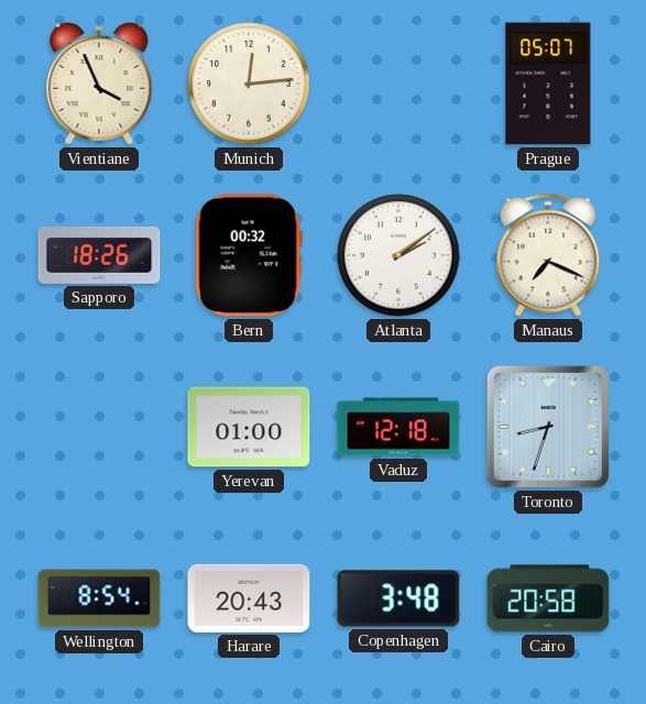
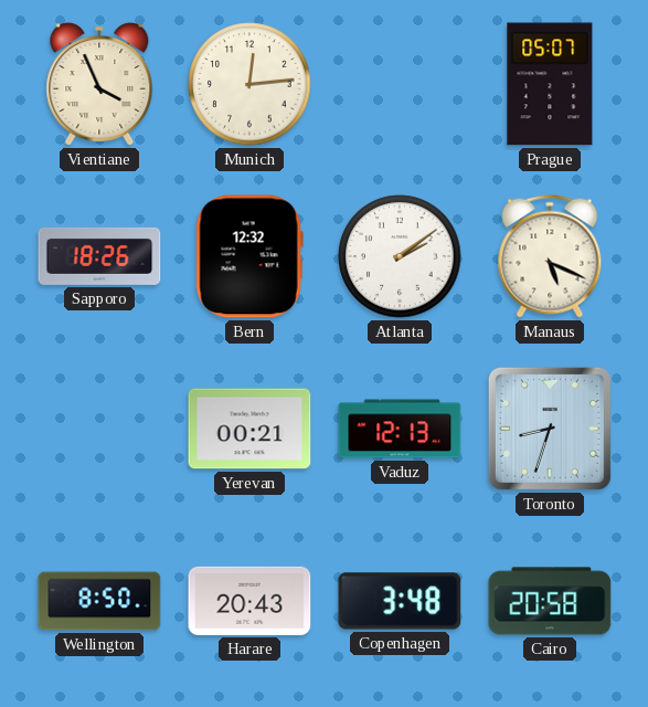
Bern: 00:32 -> 12:32
Manaus: 7:19 -> 5:19
Yerevan: 01:00 -> 00:21
Vaduz: 12:18 -> 12:13
Wellington: 8:54 -> 8:50
